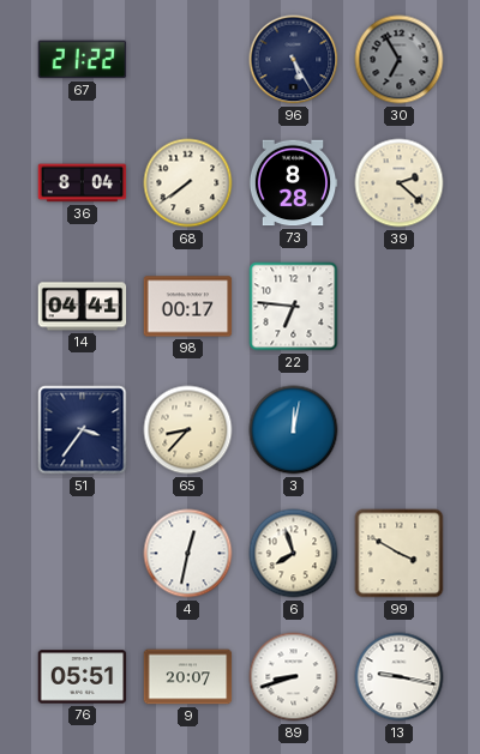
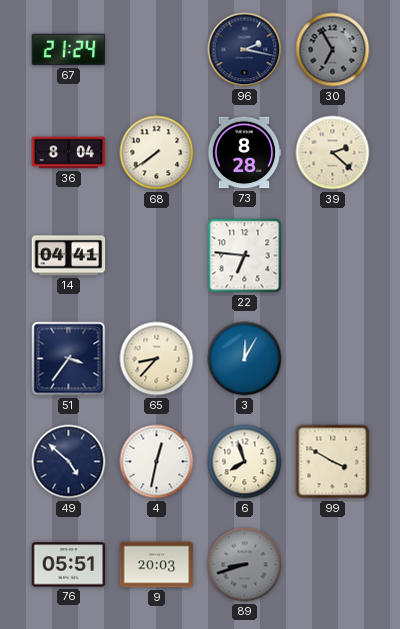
67: 21:22 -> 21:24
96: 5:25 -> 2:17
98: 00:17 -> none
3: 12:02 -> 12:05
49: none -> 4:52
9: 20:07 -> 20:03
89 dial: white -> grey
13: 9:17 -> none
